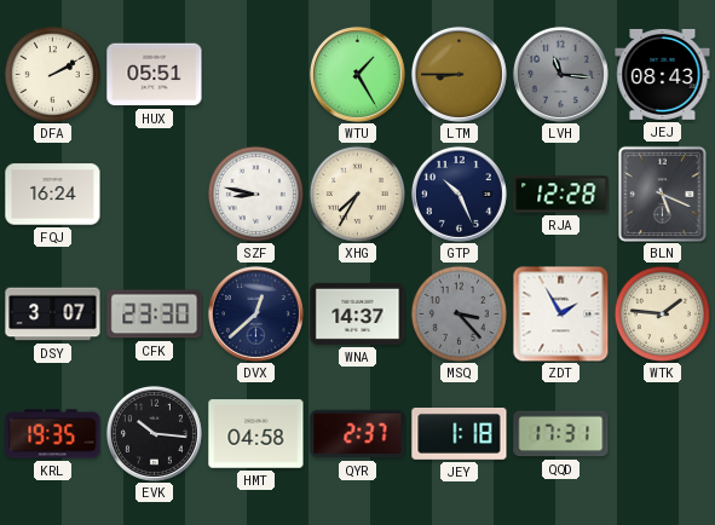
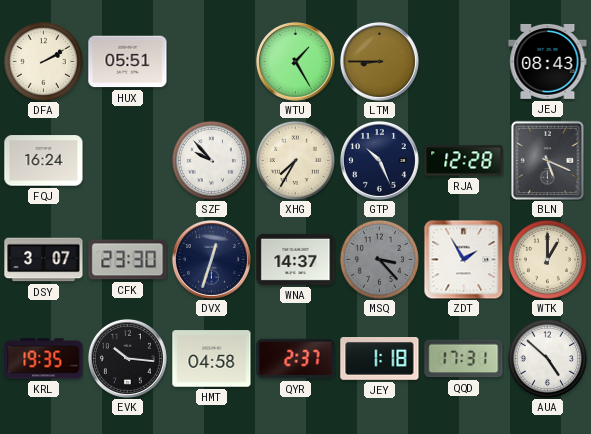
LVH: 11:16 -> none
SZF: 8:47 -> 9:53
DVX: 12:38 -> 12:33
WTK: 1:46 -> 1:00
AUA: none -> 4:52
